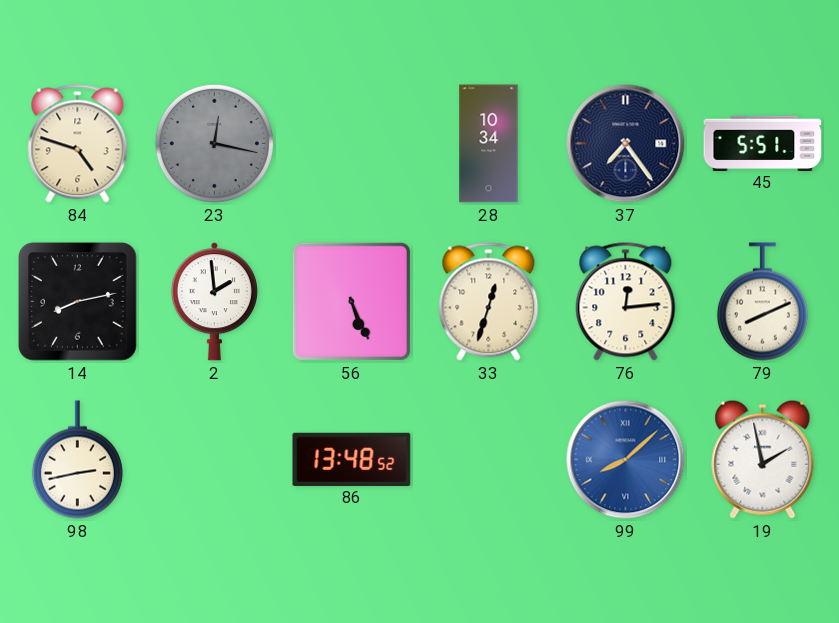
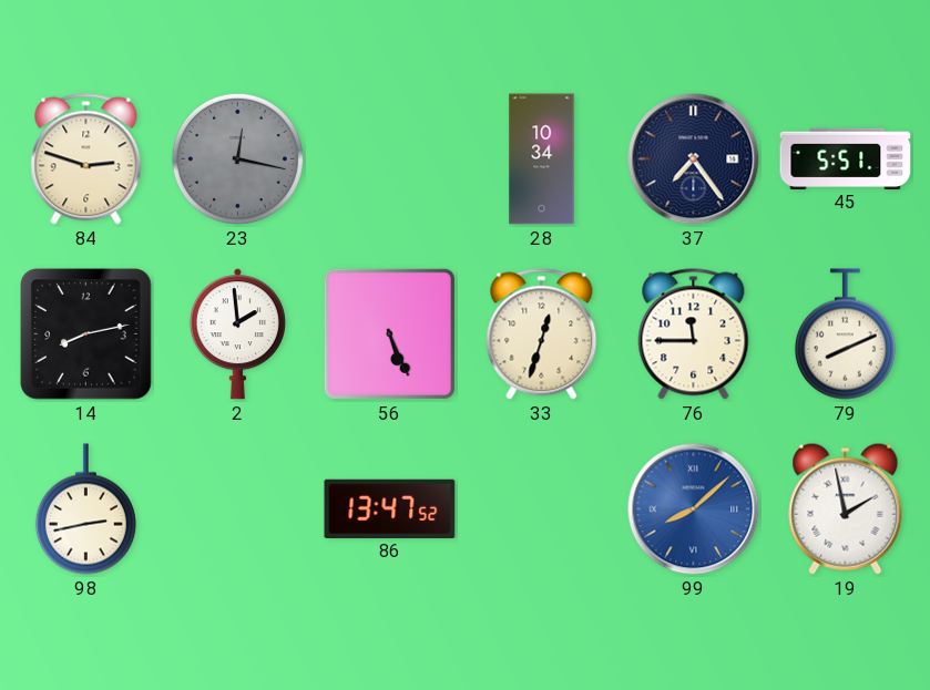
84: 4:48 -> 2:48
76: 12:14 -> 11:45
86: 13:48 -> 13:47
